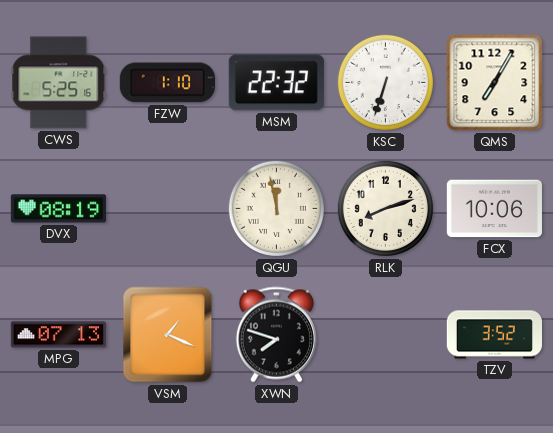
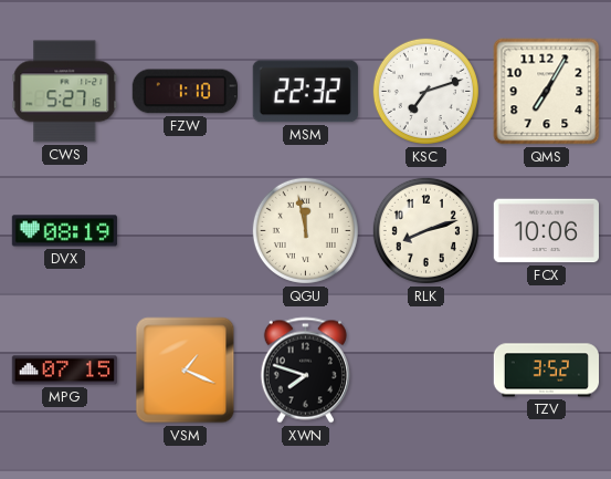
CWS: 5:25 -> 5:27
KSC: 6:33 -> 7:12
MPG: 07:13 -> 07:15
